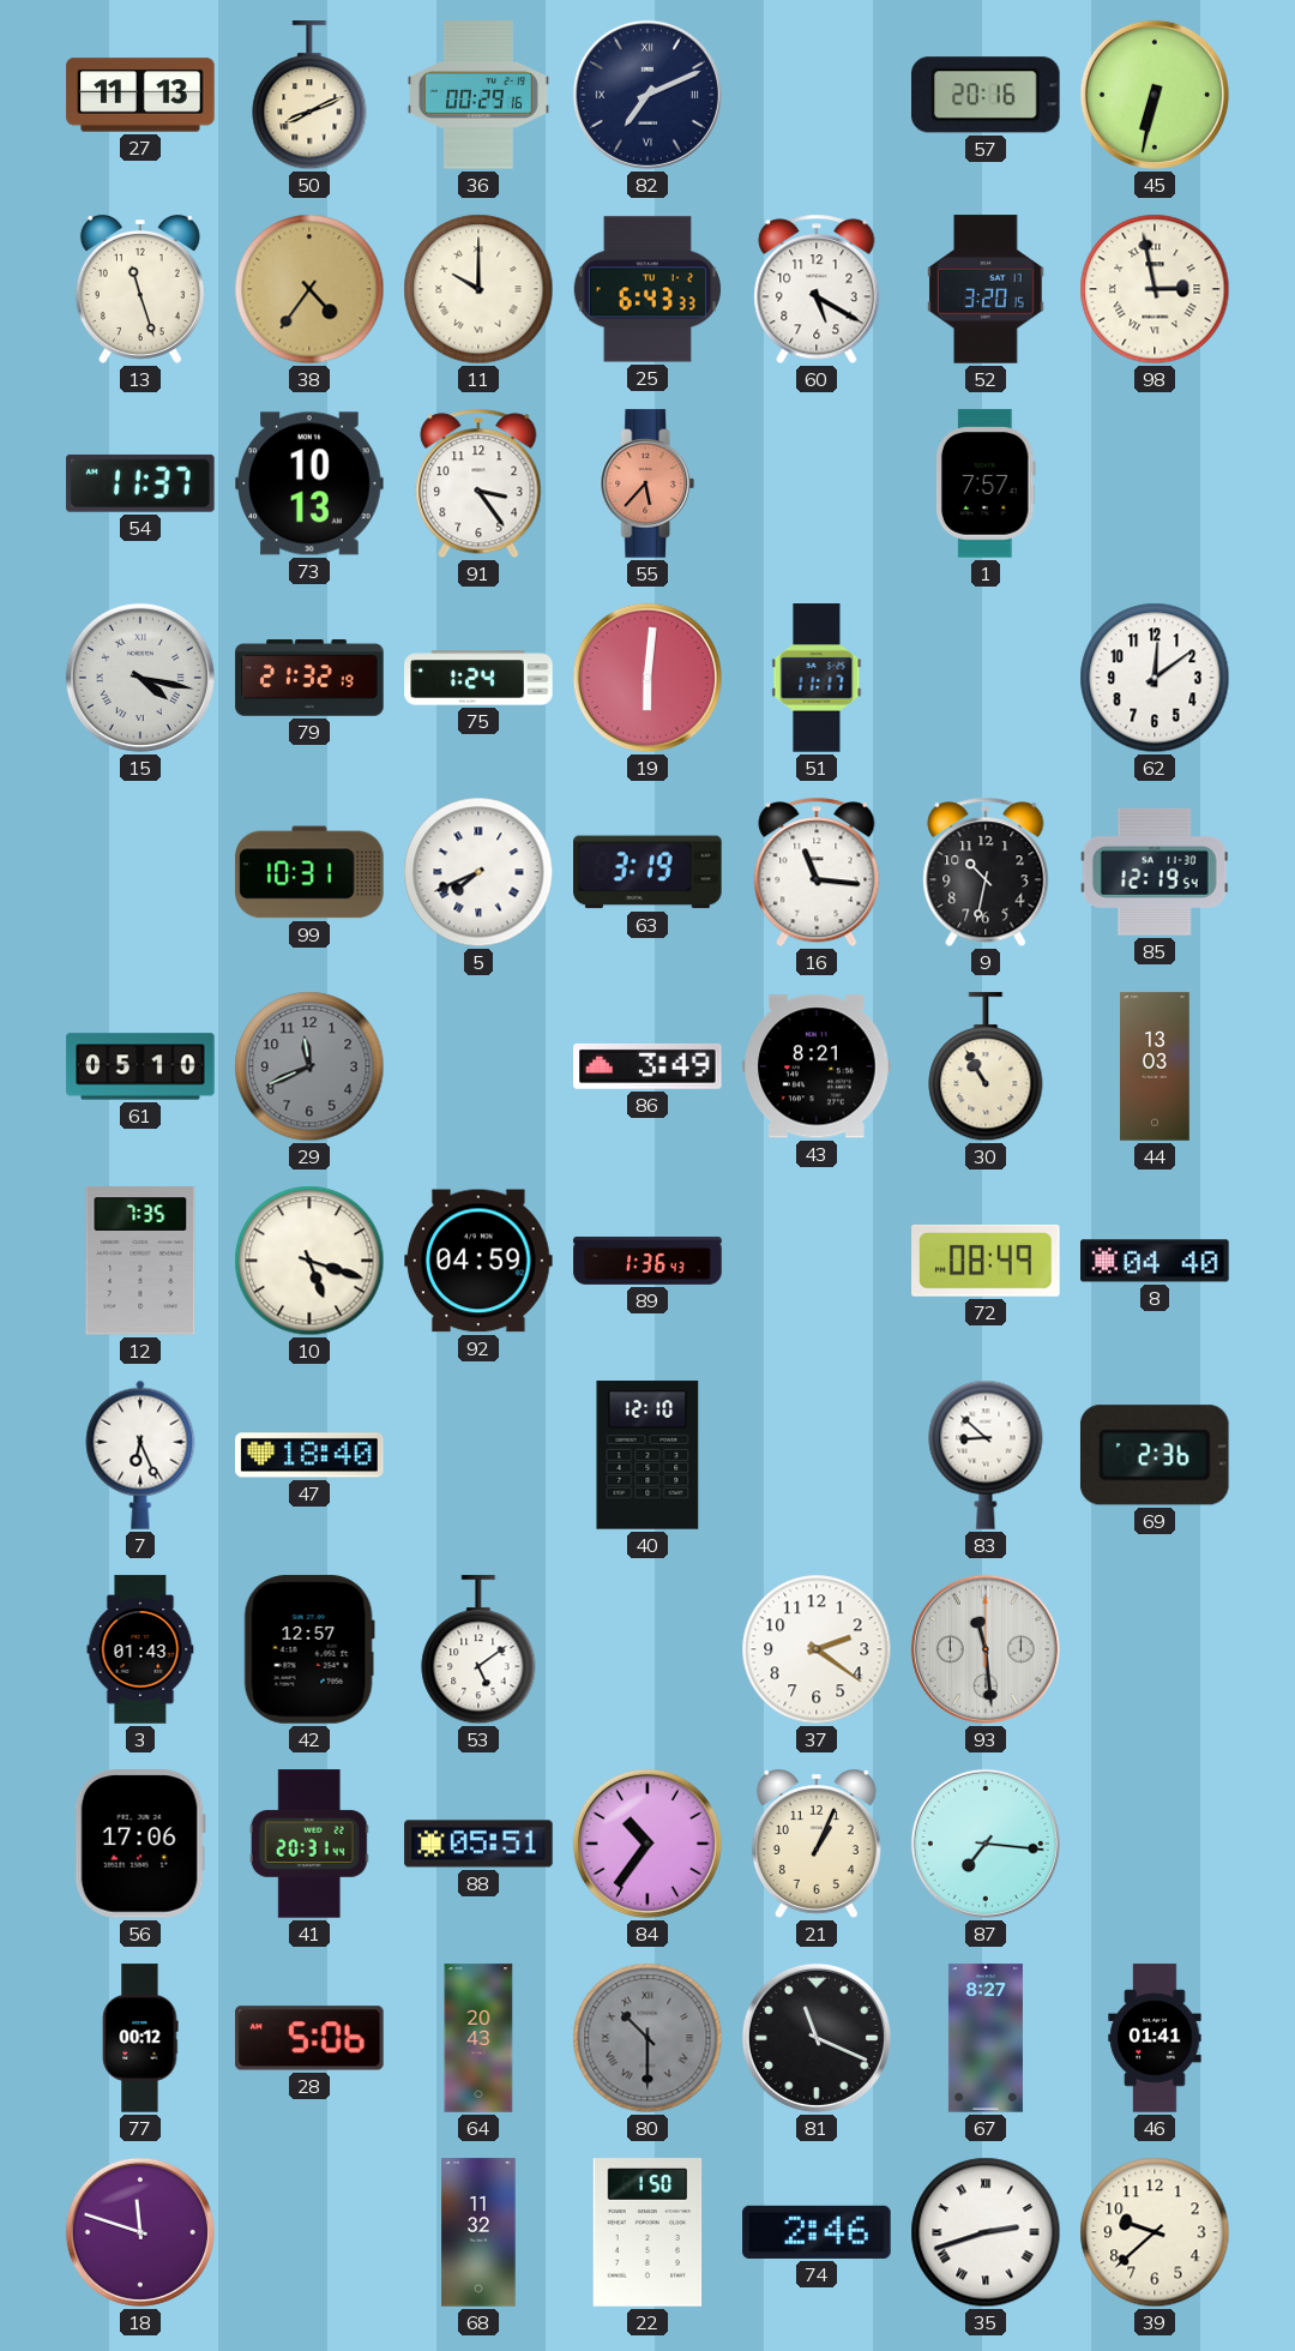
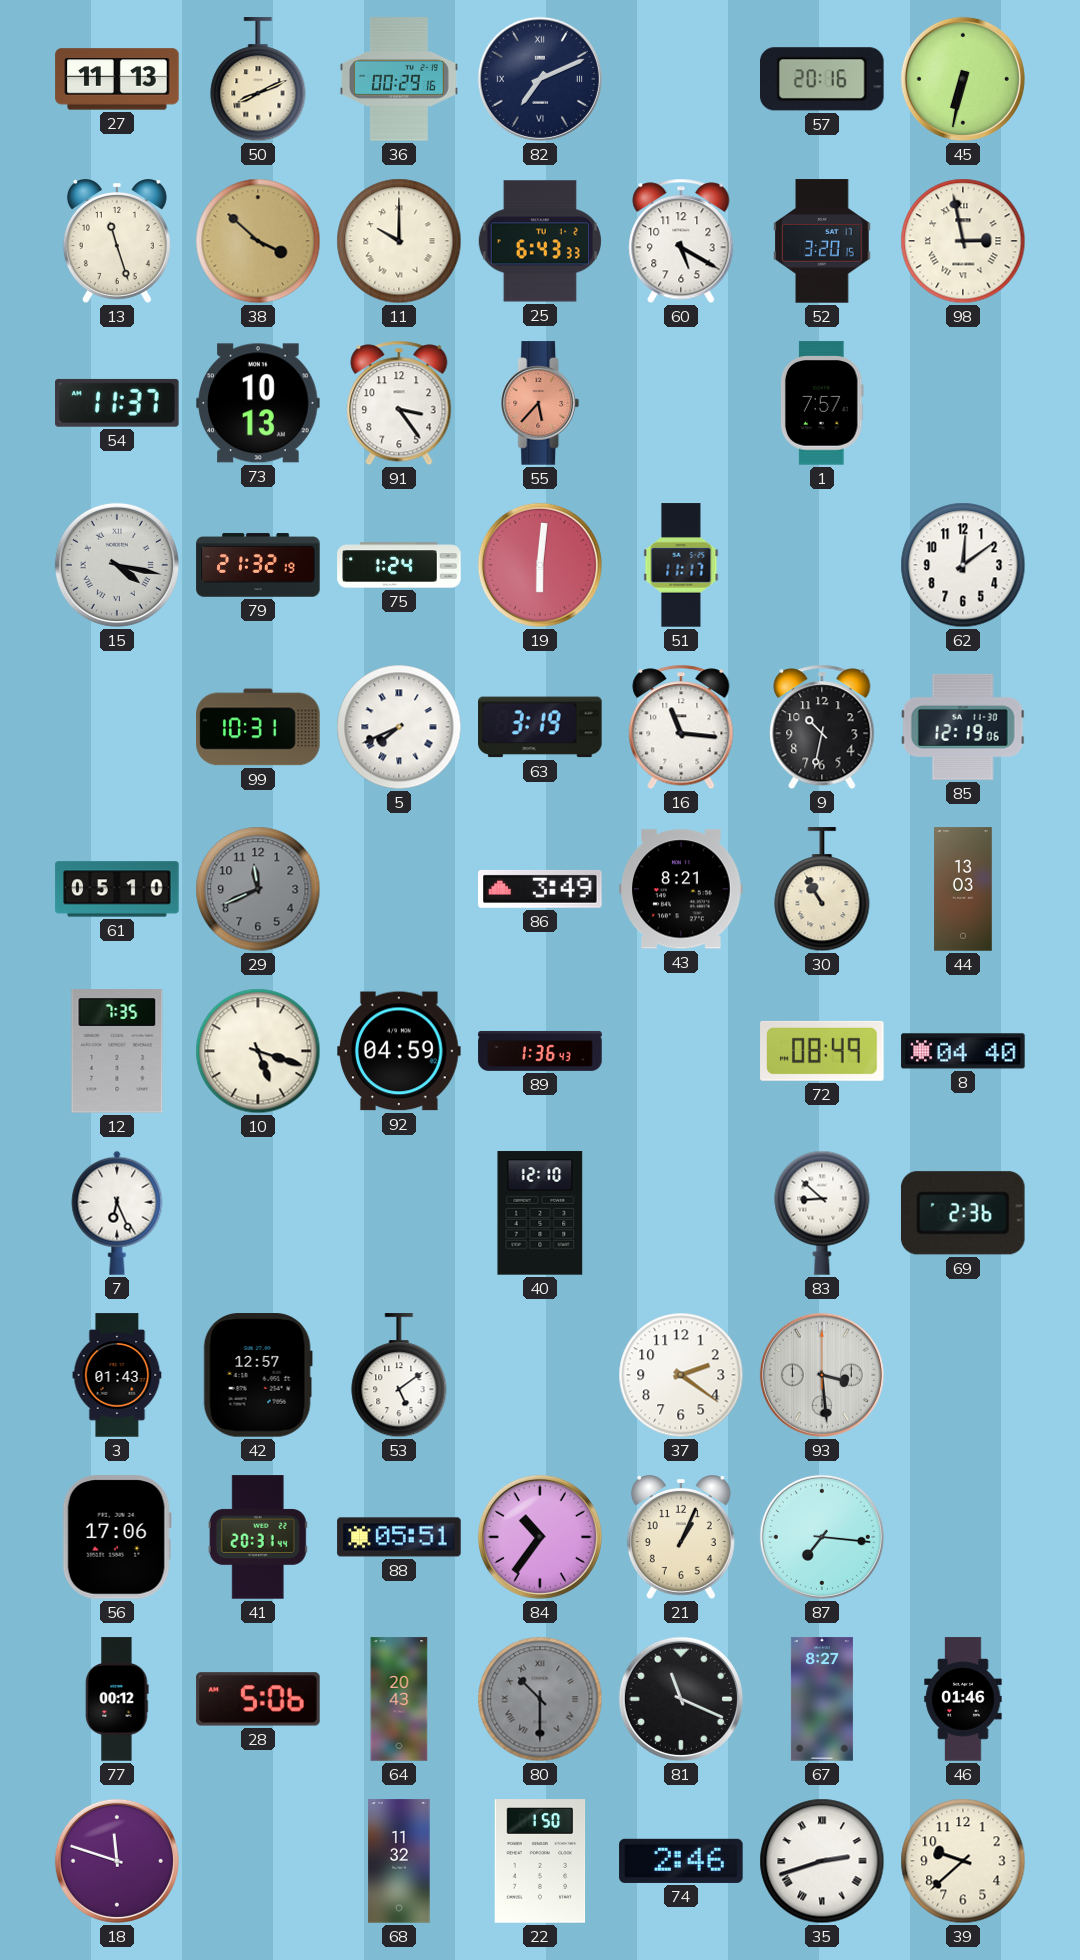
38: 4:36 -> 3:52
85: 12:19:54 -> 12:19:06
47: 18:40 -> none
93: 11:29 -> 3:29
46: 01:41 -> 01:46
